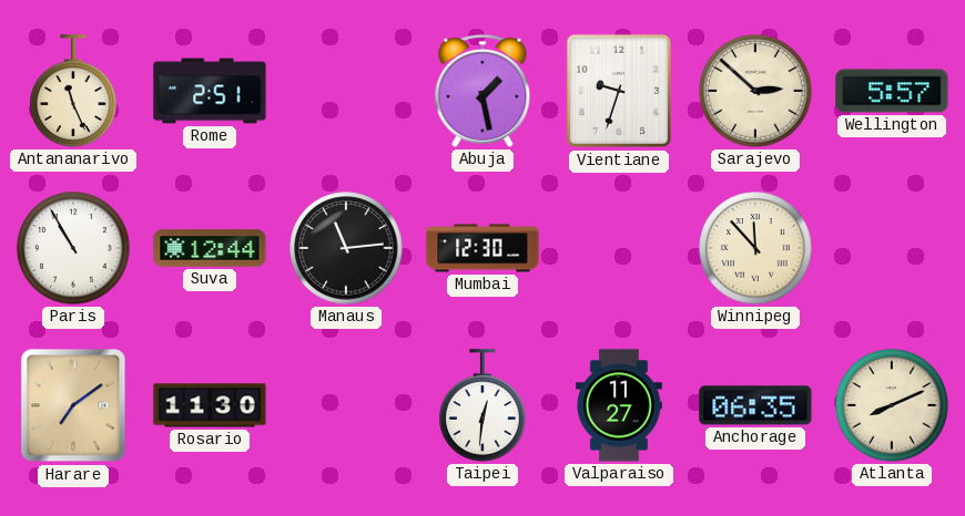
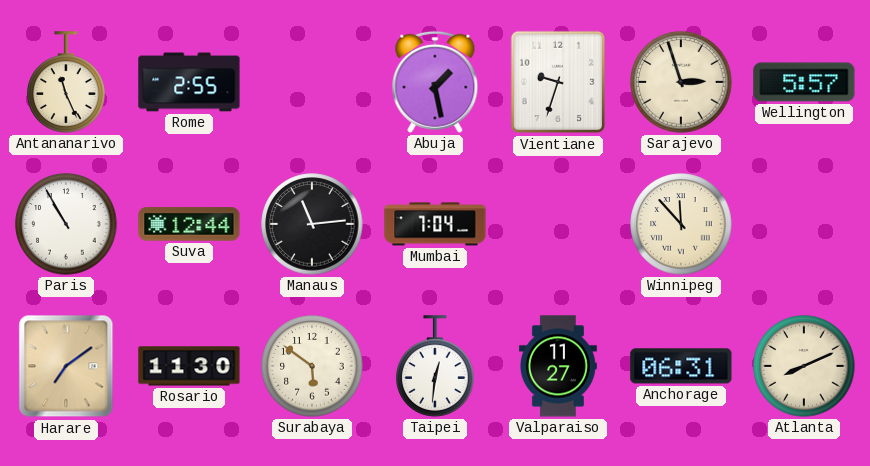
Rome: 2:51 -> 2:55
Sarajevo: 2:52 -> 2:57
Mumbai: 12:30 -> 7:04
Surabaya: none -> 5:51
Anchorage: 06:35 -> 06:31
